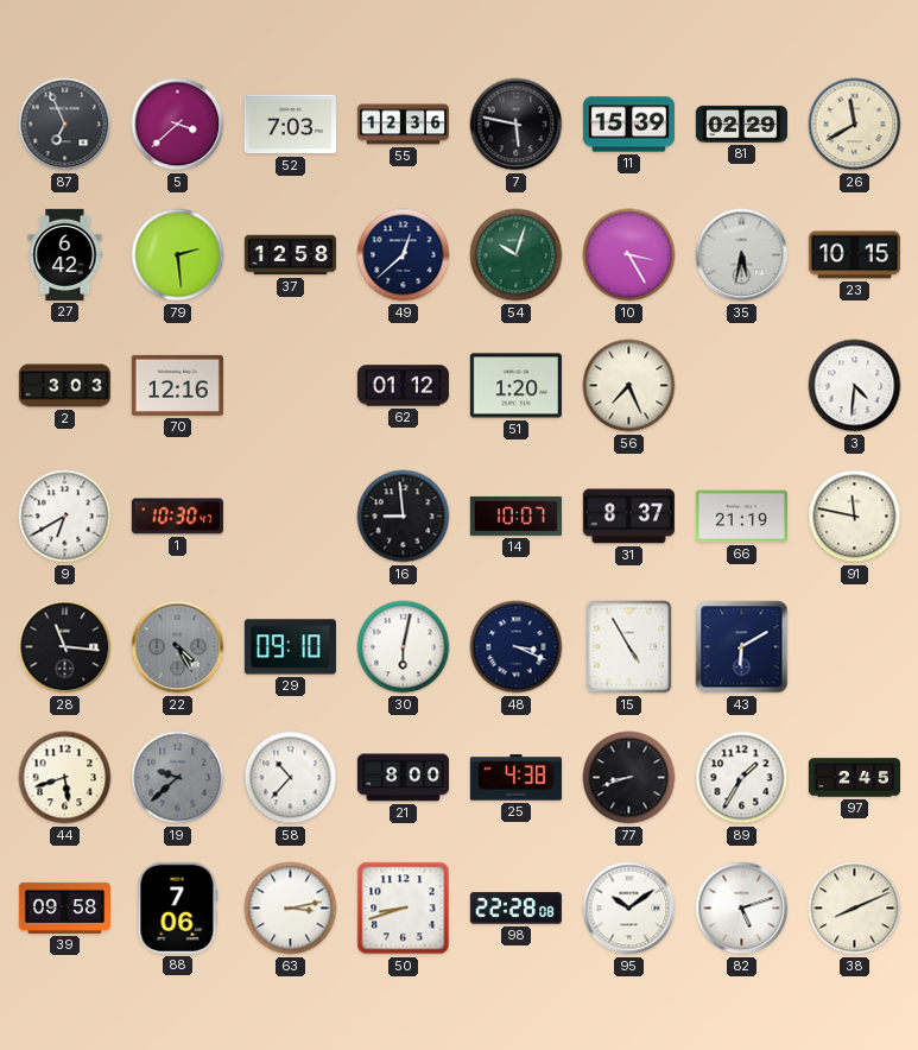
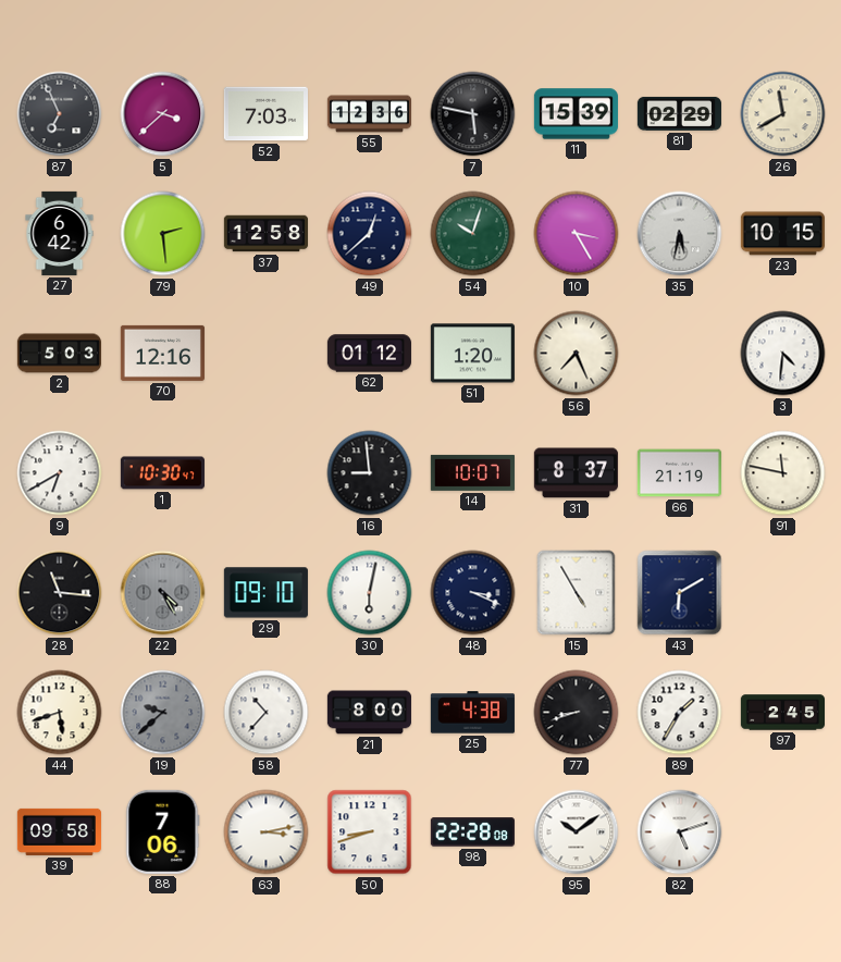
2: 3:03 -> 5:03
38: 8:11 -> none
